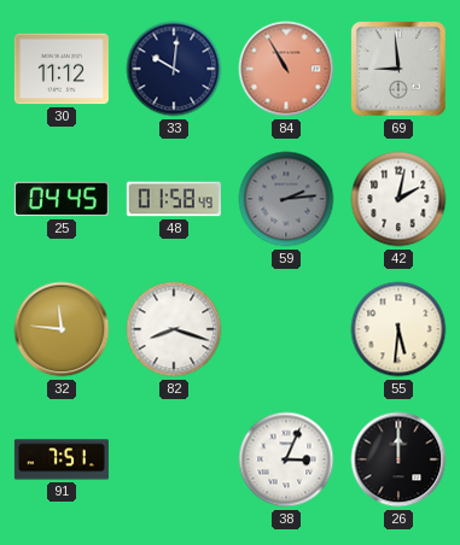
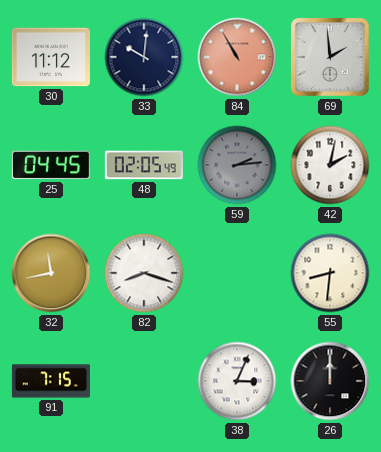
69: 8:59 -> 1:59
48: 01:58 -> 02:05
32: 11:46 -> 11:43
55: 5:31 -> 8:31
91: 7:51 -> 7:15
